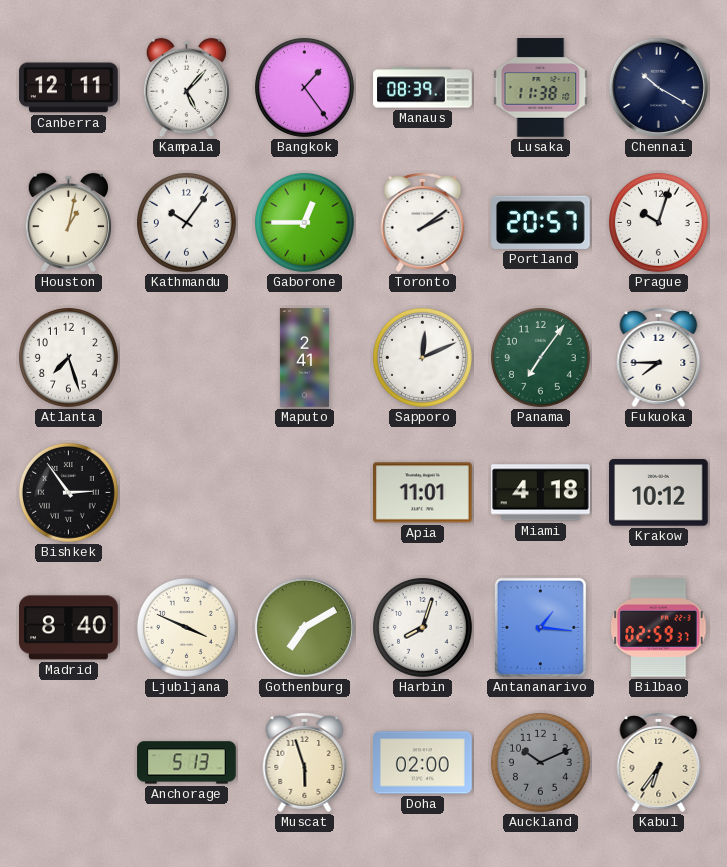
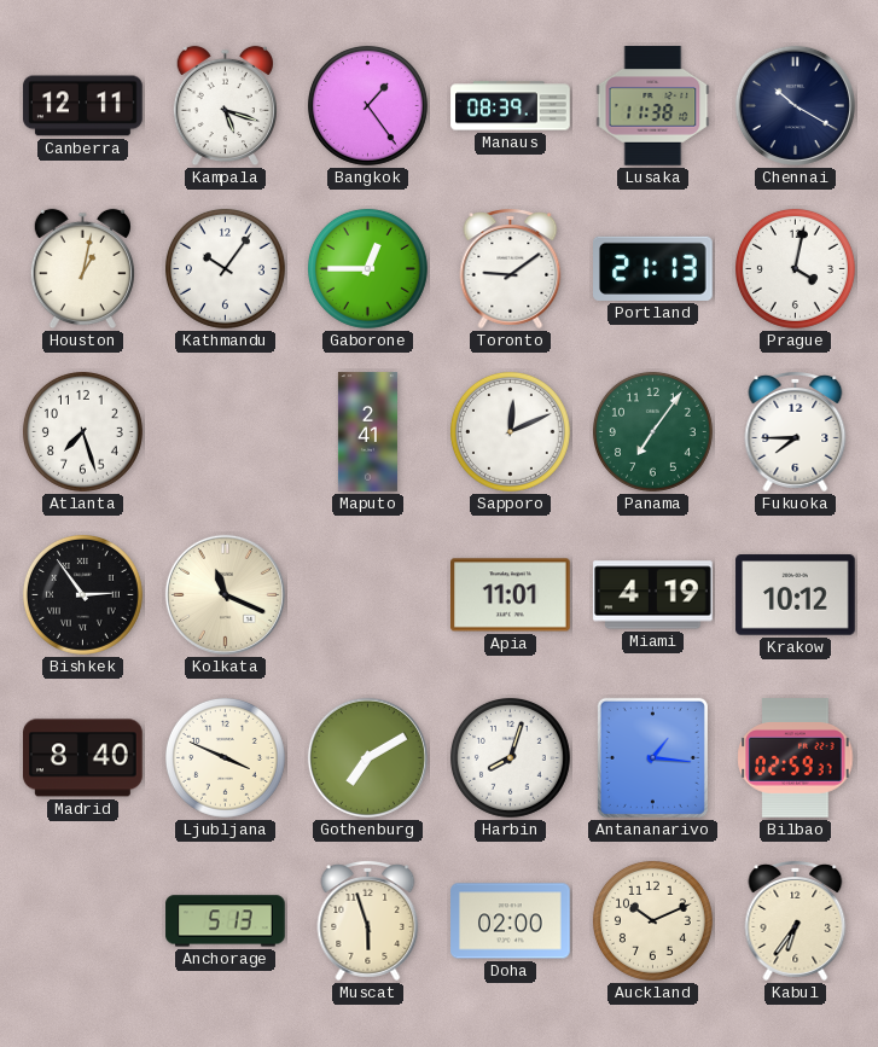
Kampala: 5:07 -> 5:18
Toronto: 2:09 -> 9:09
Portland: 20:57 -> 21:13
Prague: 10:03 -> 4:02
Kolkata: none -> 11:19
Miami: 4:18 -> 4:19
Auckland dial: grey -> cream
